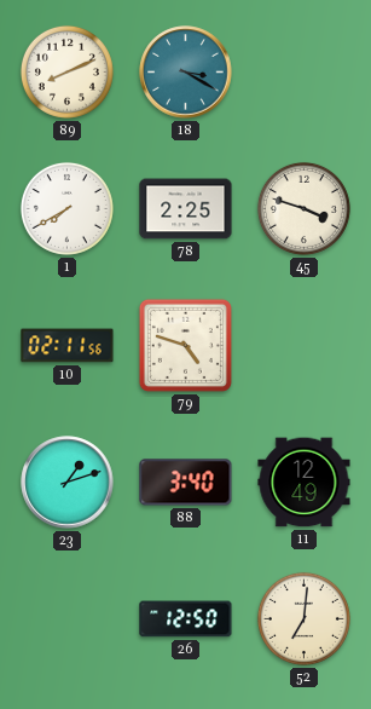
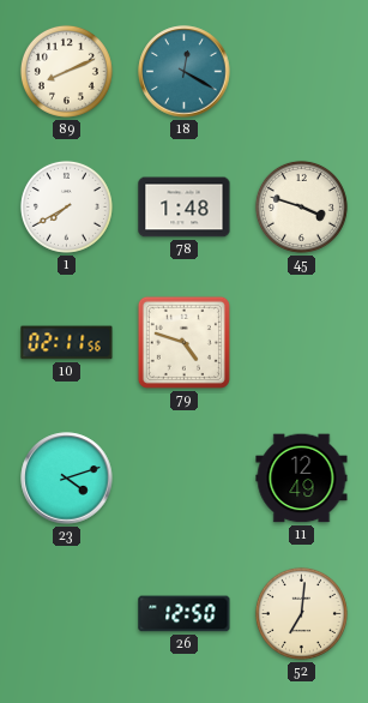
18: 3:20 -> 12:20
78: 2:25 -> 1:48
23: 1:12 -> 4:12
88: 3:40 -> none
